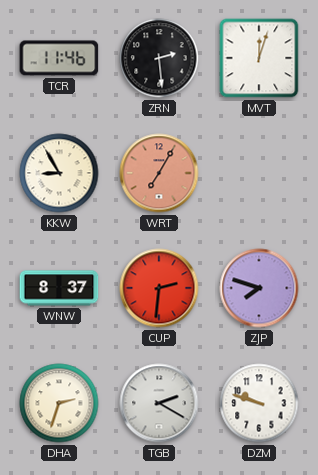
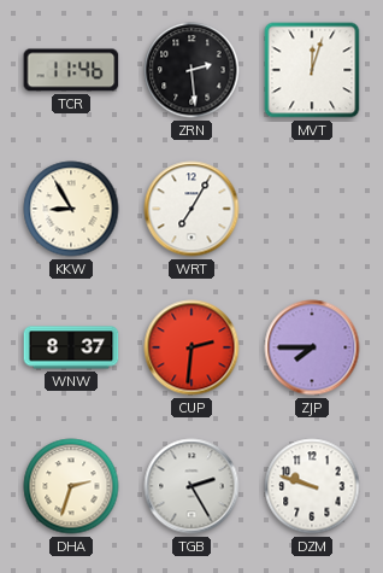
WRT dial: salmon -> white
ZJP: 7:48 -> 7:45
TGB: 2:20 -> 2:25
